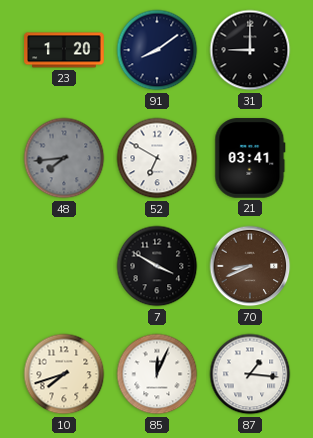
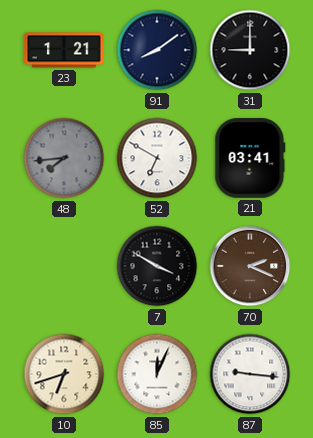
23: 1:20 -> 1:21
70: 8:41 -> 2:19
10: 7:42 -> 6:42
87: 1:16 -> 9:16
